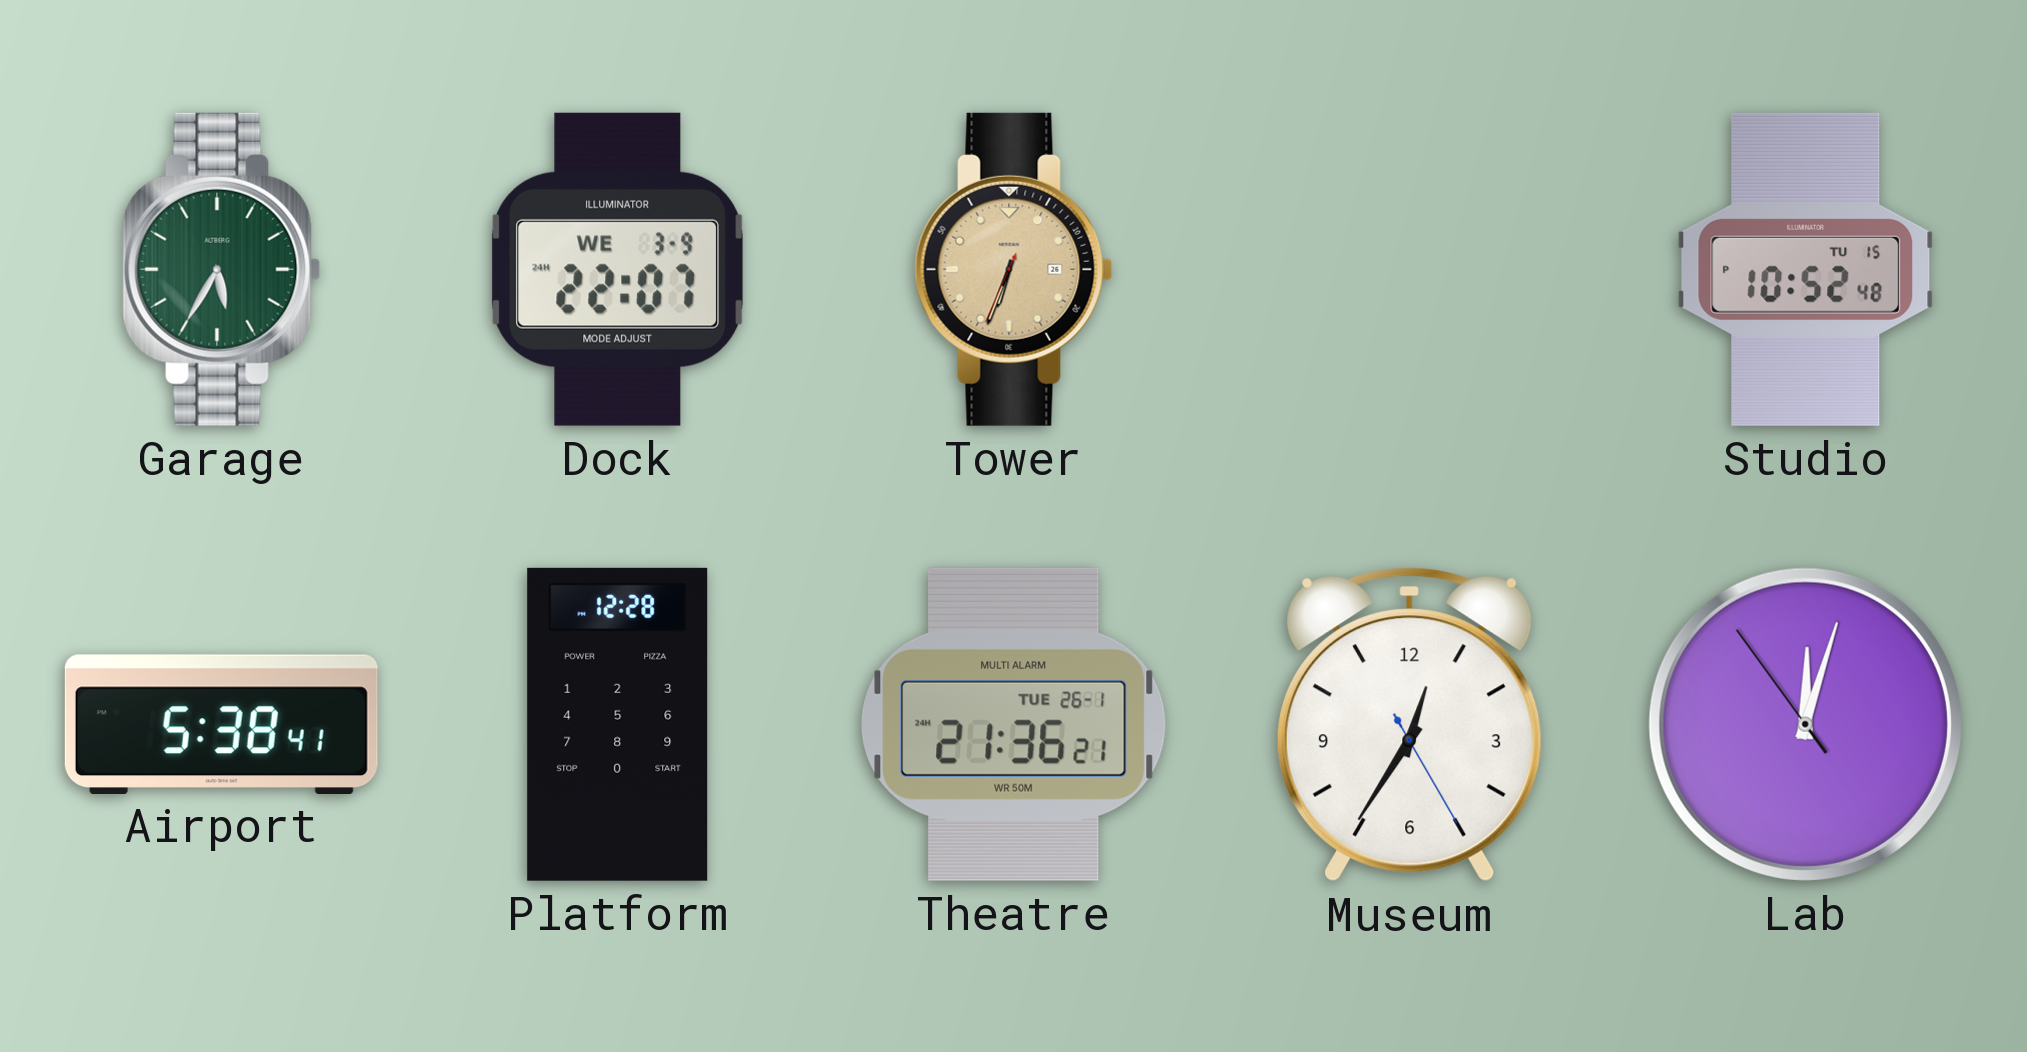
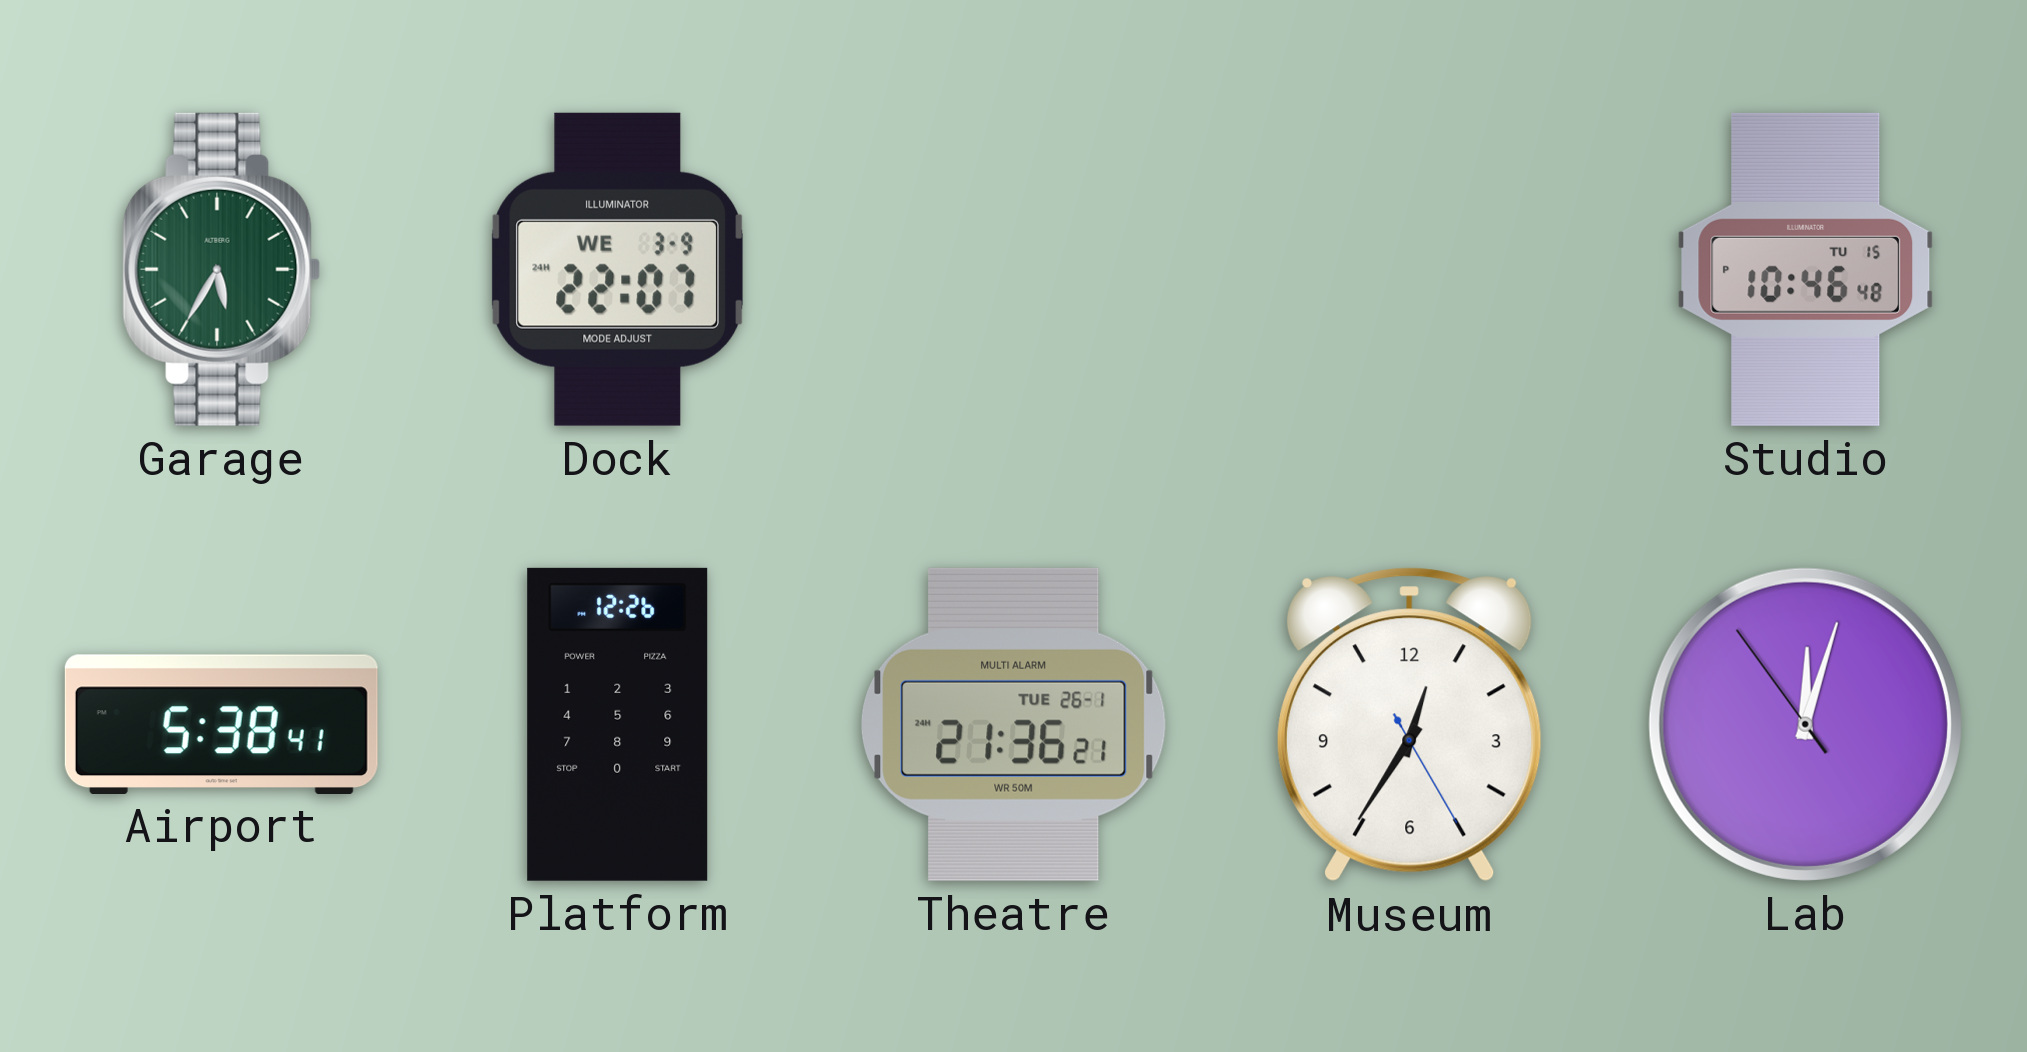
Tower: 6:33 -> none
Studio: 10:52 -> 10:46
Platform: 12:28 -> 12:26
